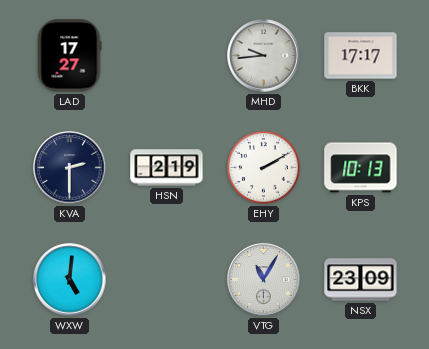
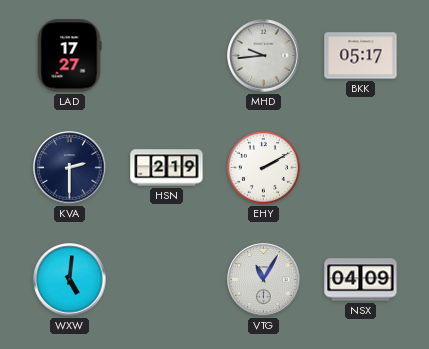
BKK: 17:17 -> 05:17
KPS: 10:13 -> none
NSX: 23:09 -> 04:09
